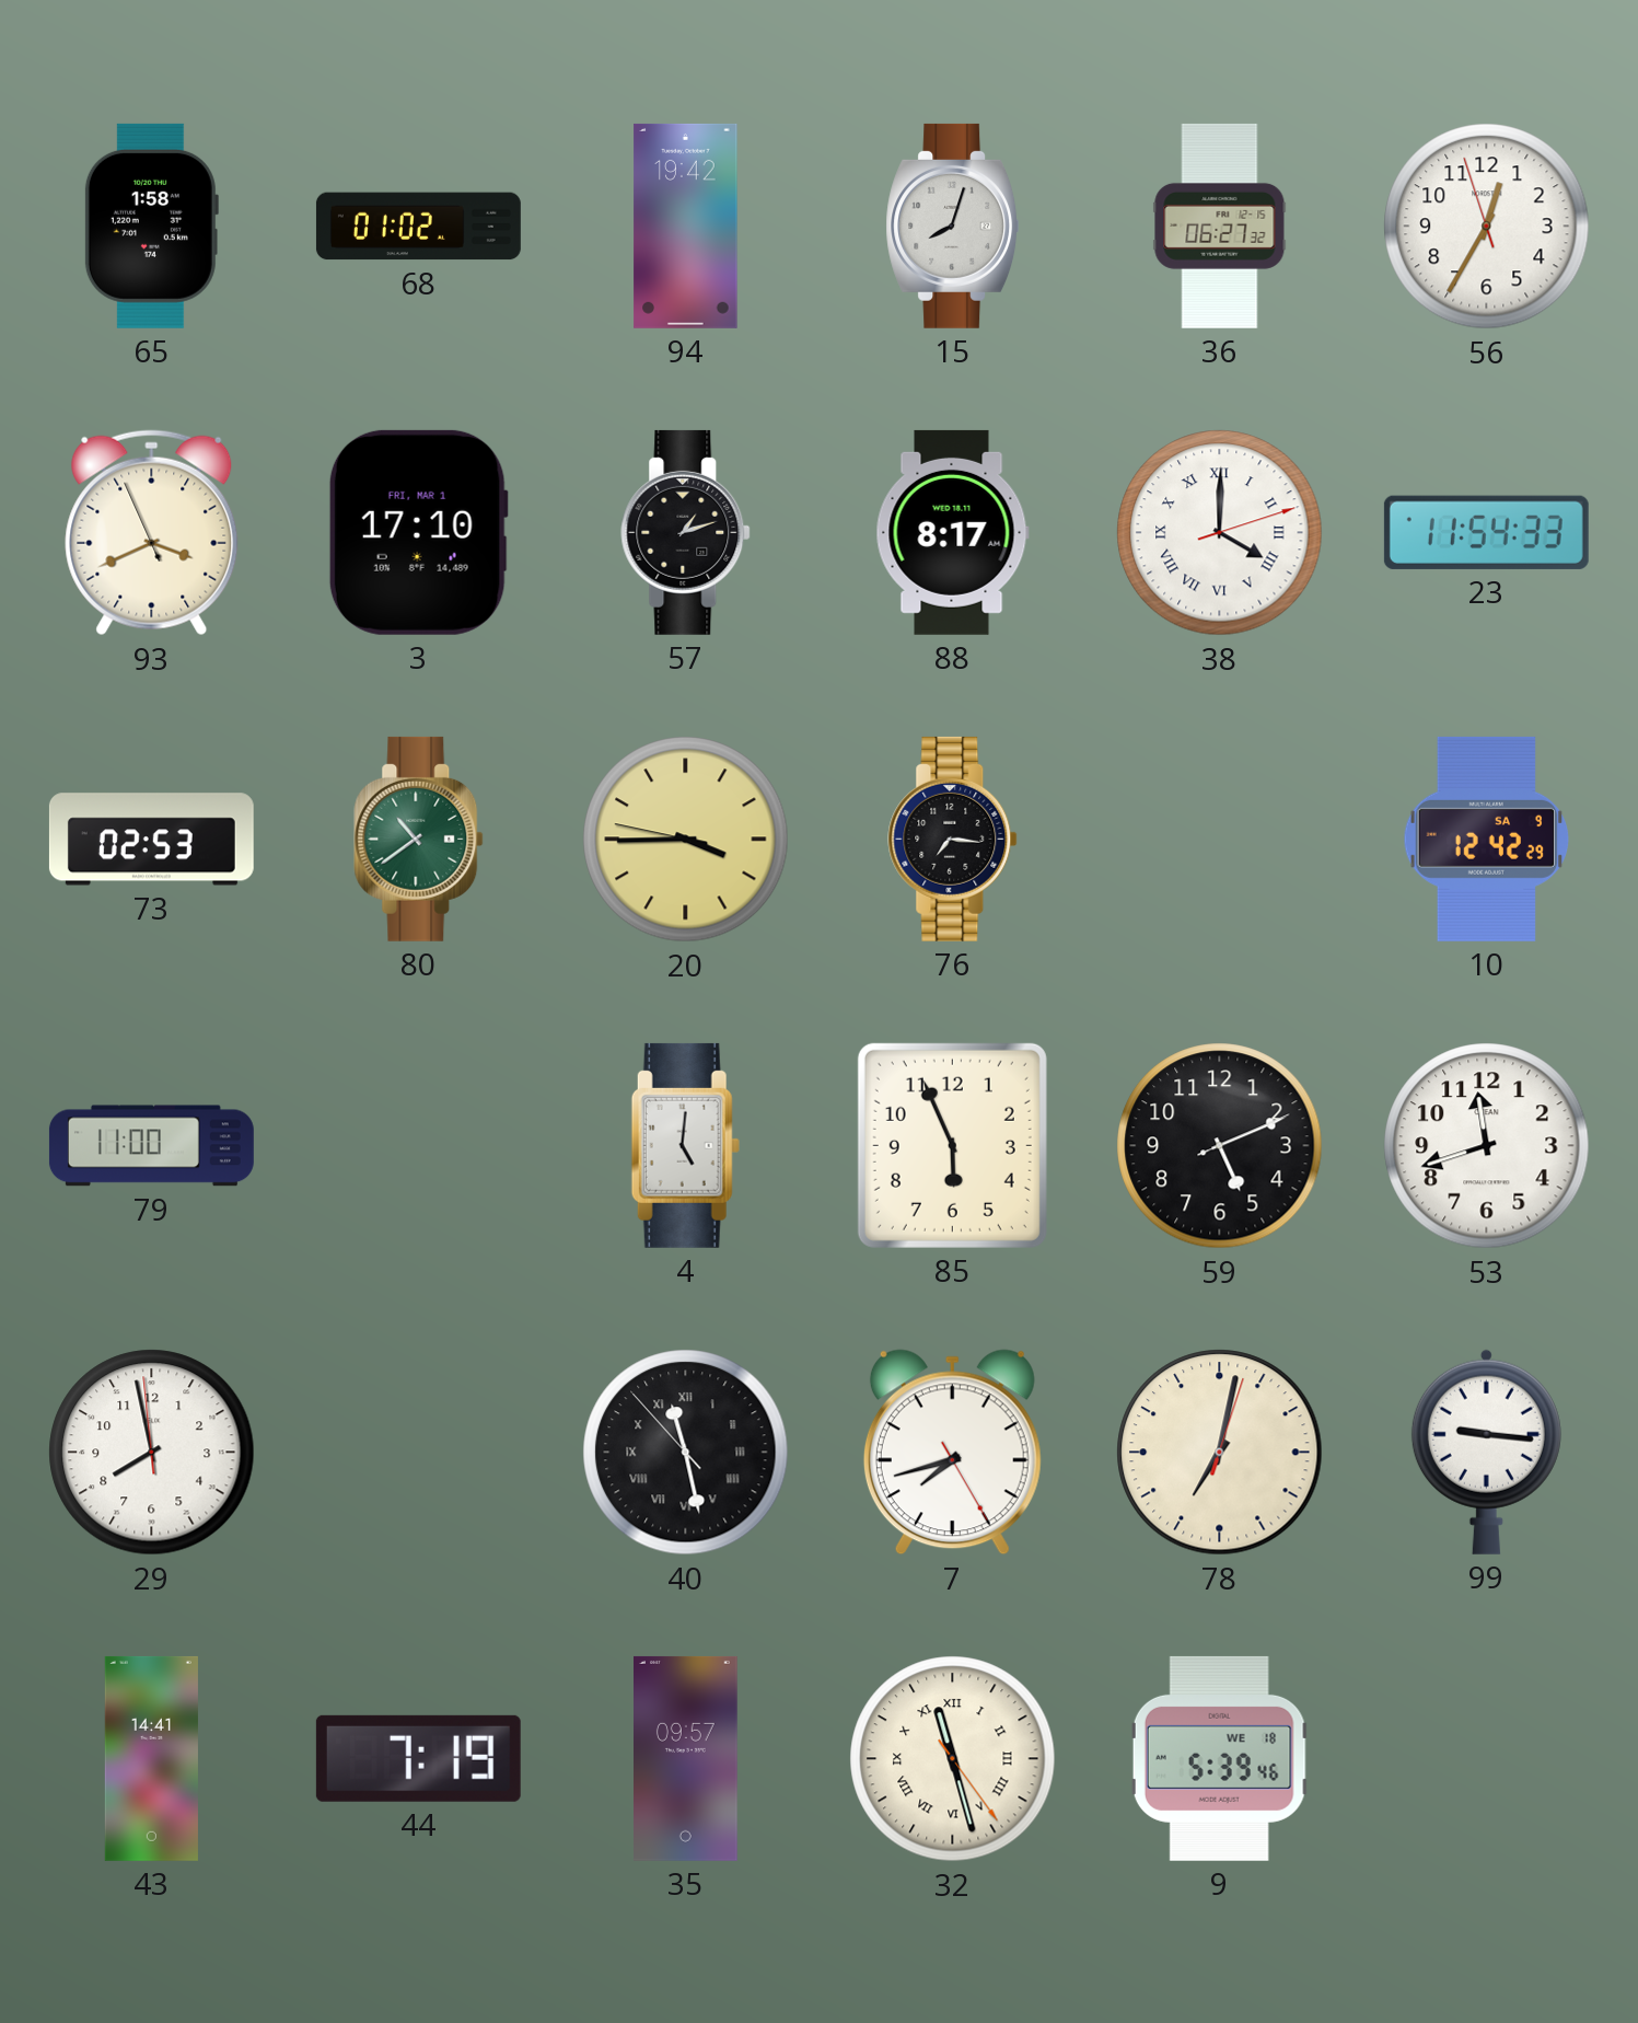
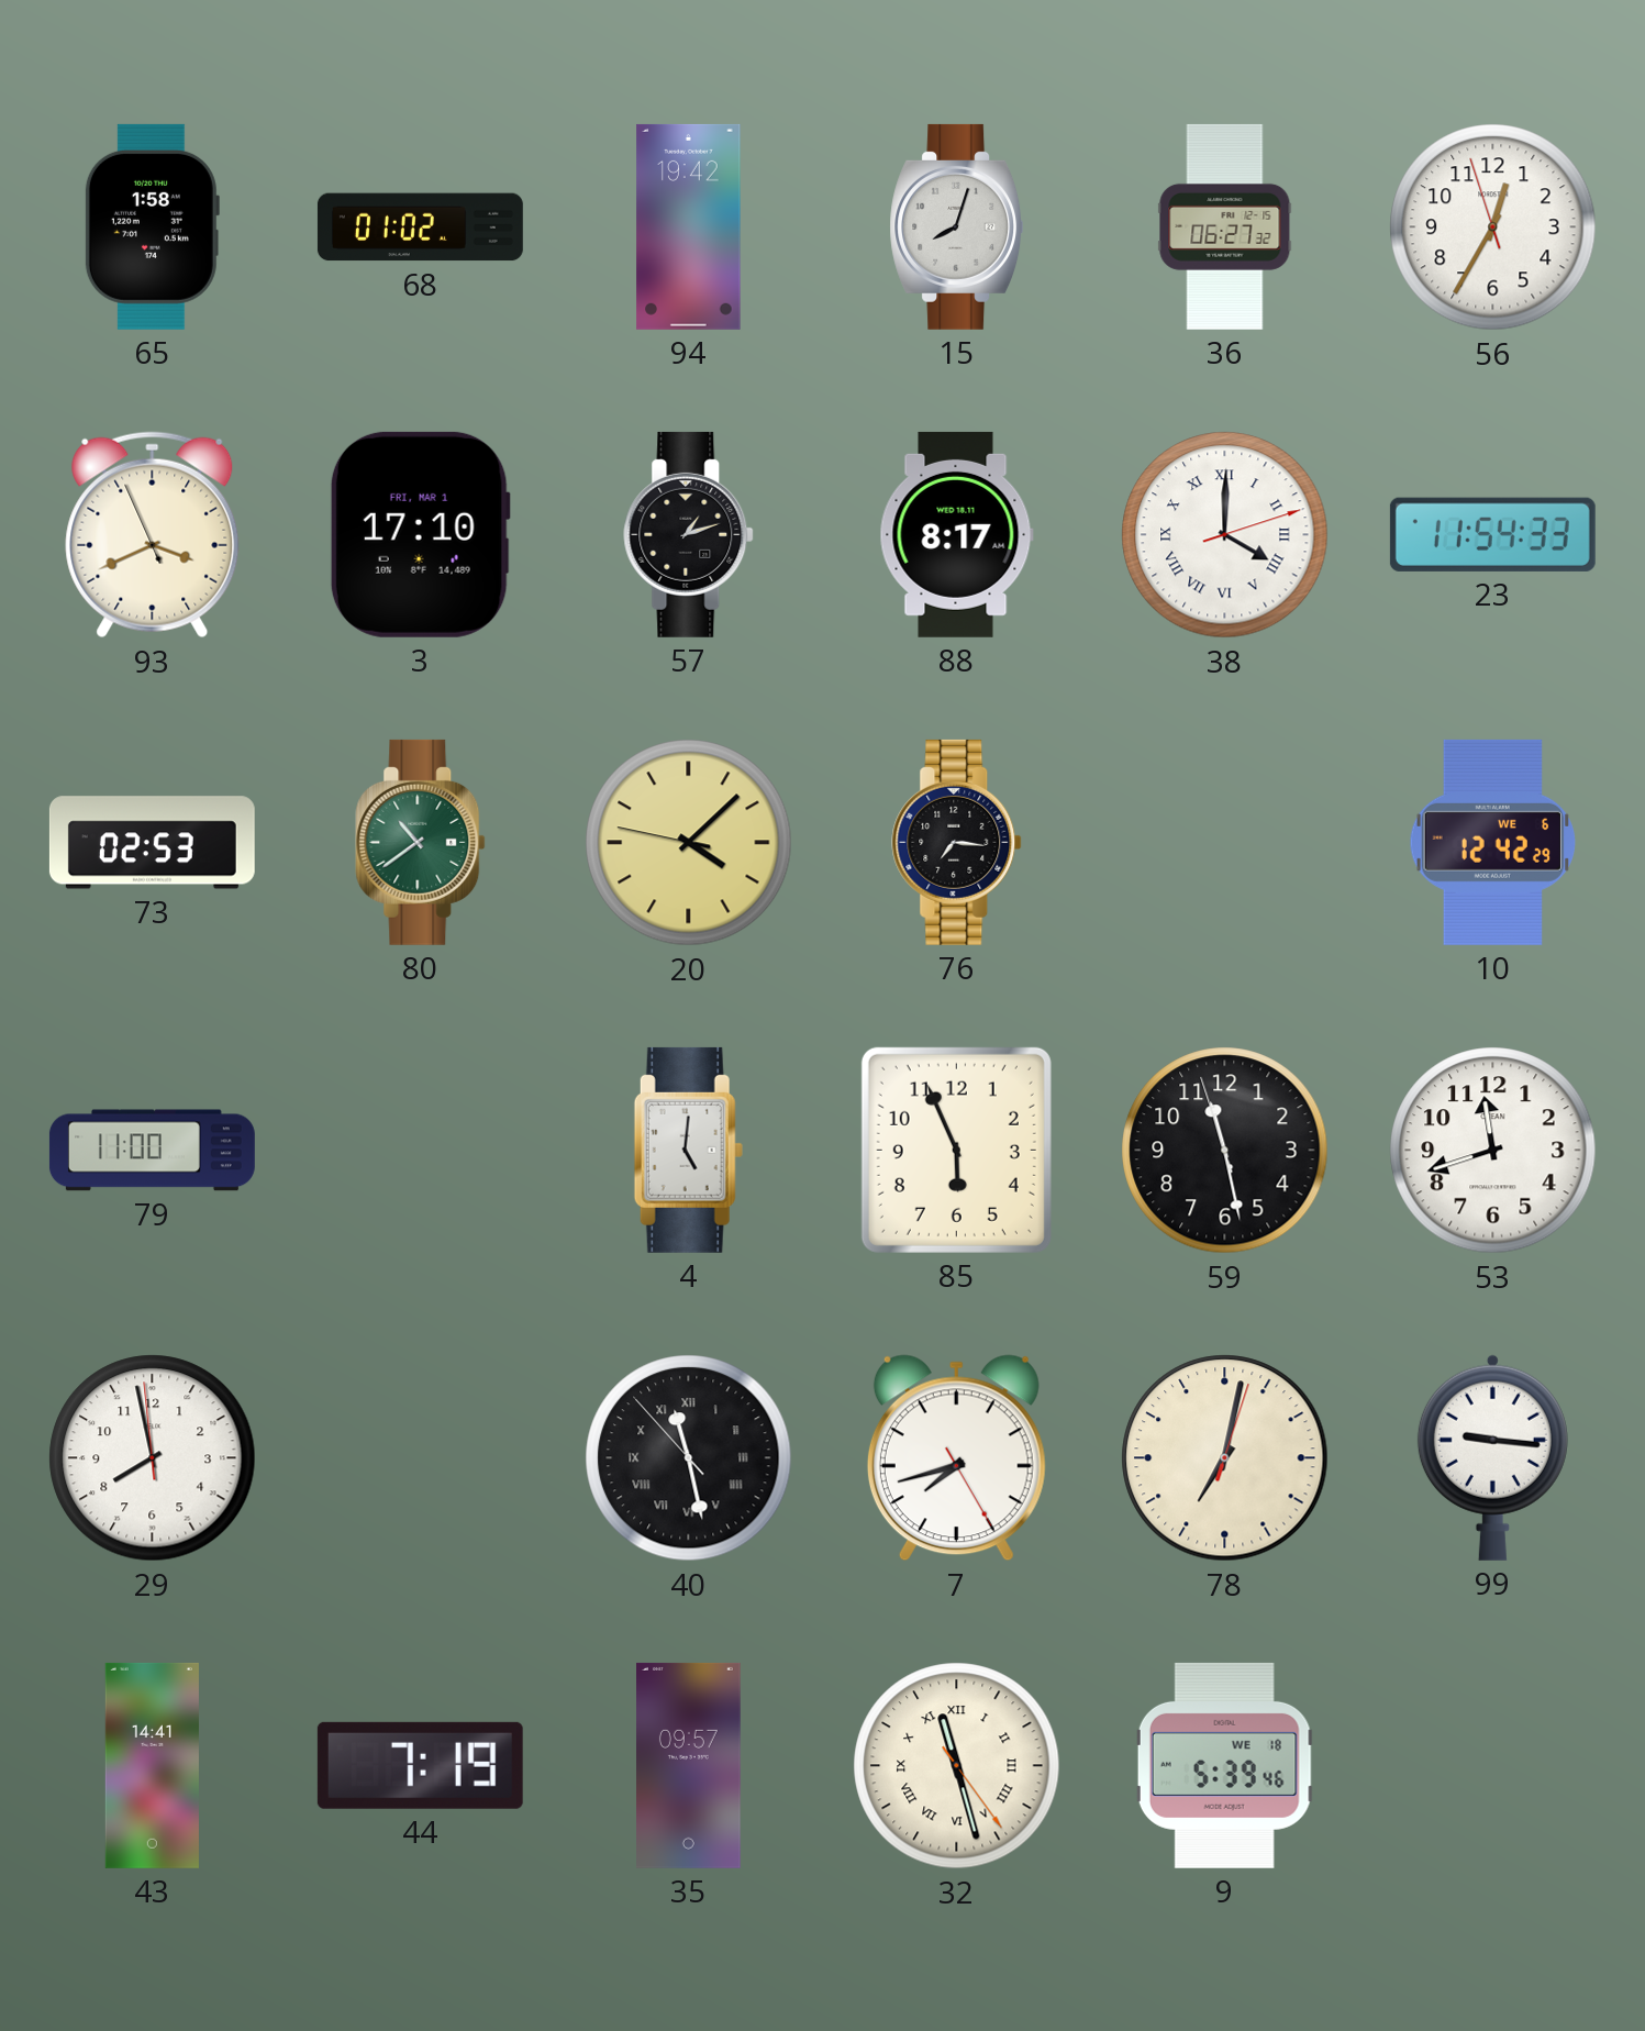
20: 3:44 -> 4:07
10 date: SA 9 -> WE 6
59: 5:11 -> 11:27
